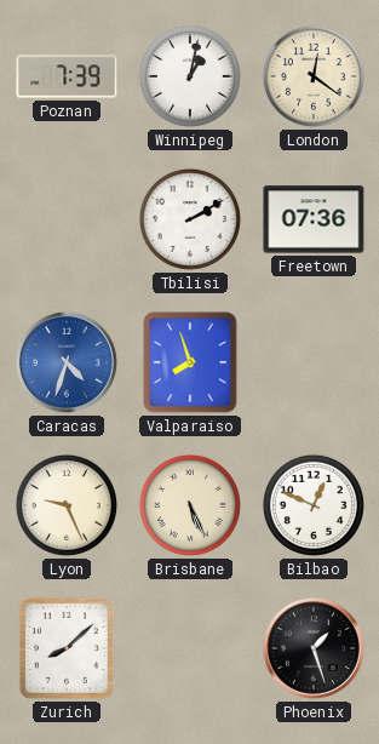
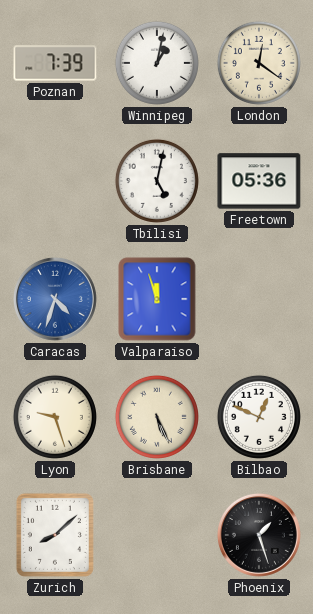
Tbilisi: 2:10 -> 5:02
Freetown: 07:36 -> 05:36
Valparaiso: 7:57 -> 11:57
Lyon: 9:26 -> 9:27
